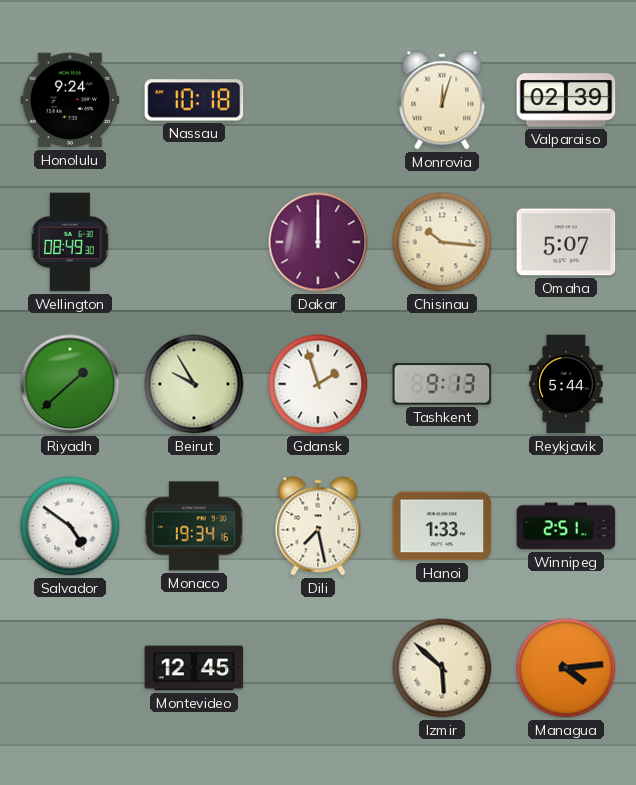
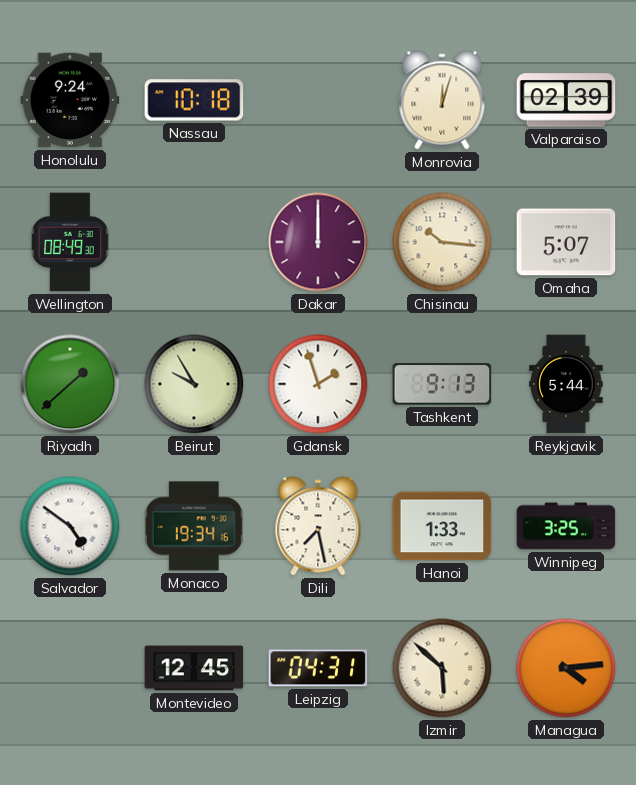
Winnipeg: 2:51 -> 3:25
Leipzig: none -> 04:31
